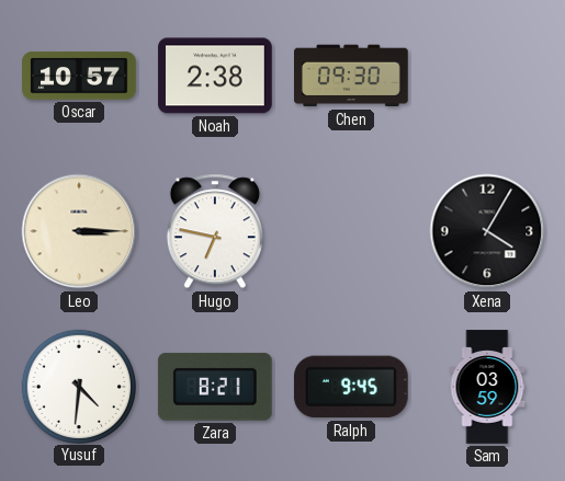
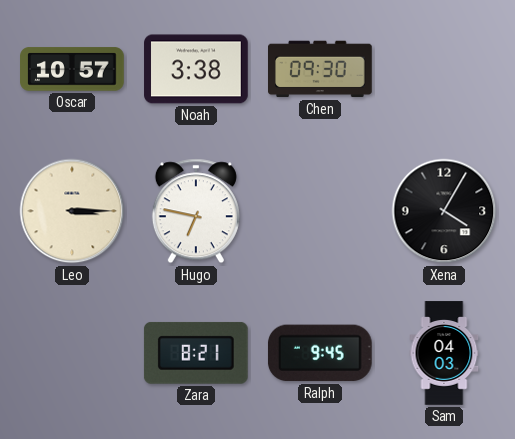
Noah: 2:38 -> 3:38
Yusuf: 4:31 -> none
Sam: 03:59 -> 04:03
